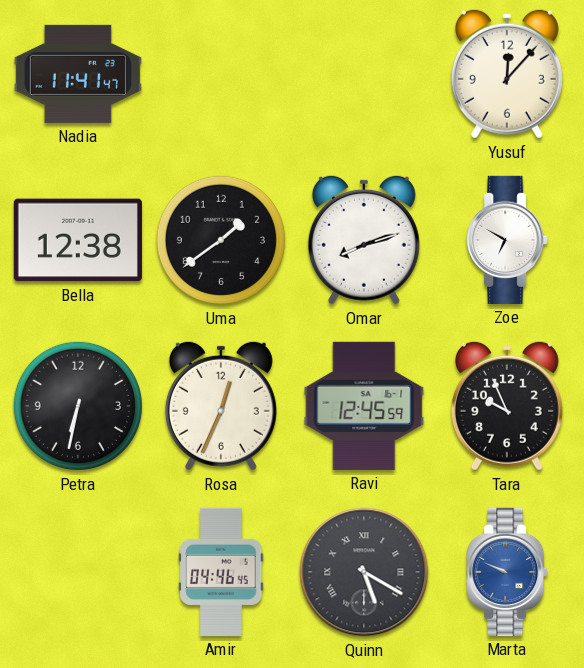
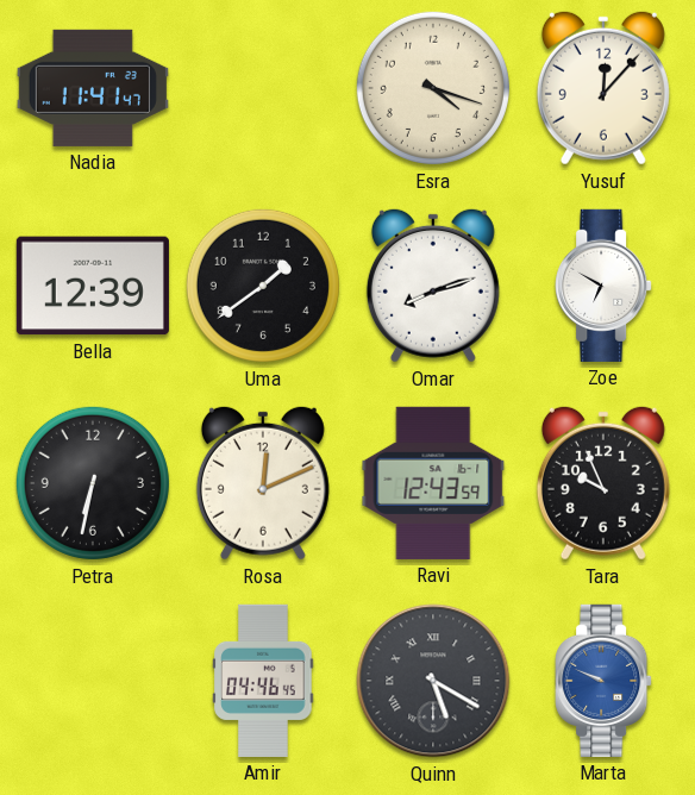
Esra: none -> 4:18
Bella: 12:38 -> 12:39
Rosa: 12:34 -> 12:11
Ravi: 12:45 -> 12:43
